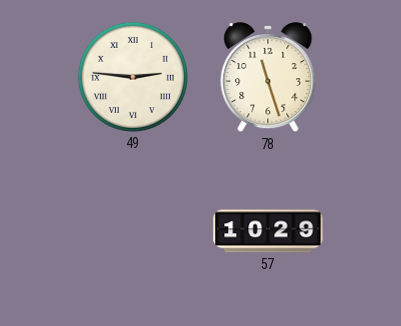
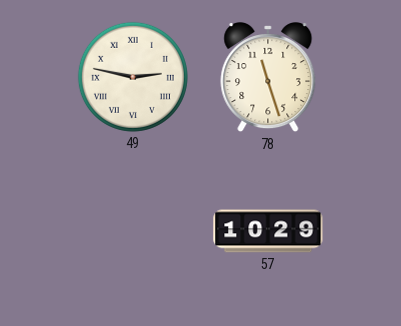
49: 2:46 -> 2:47
